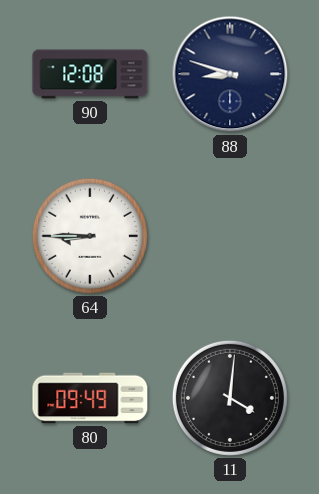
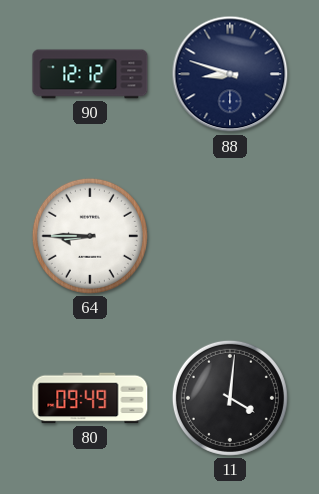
90: 12:08 -> 12:12
